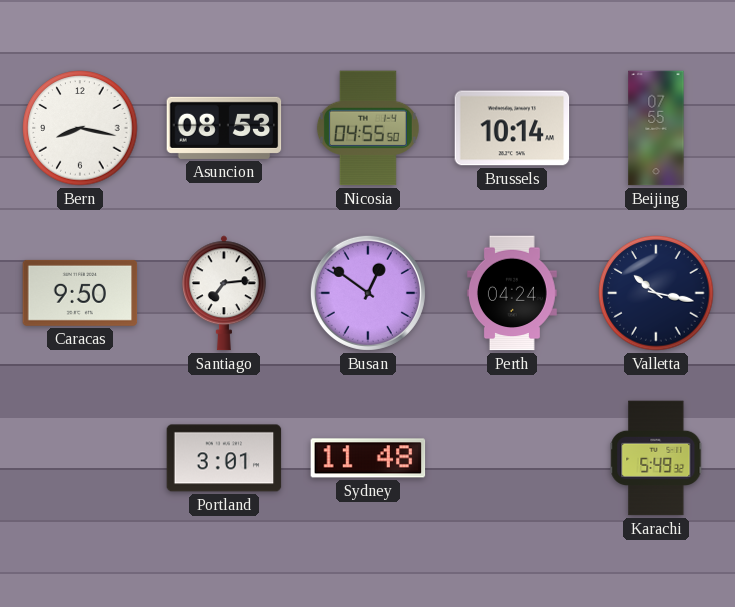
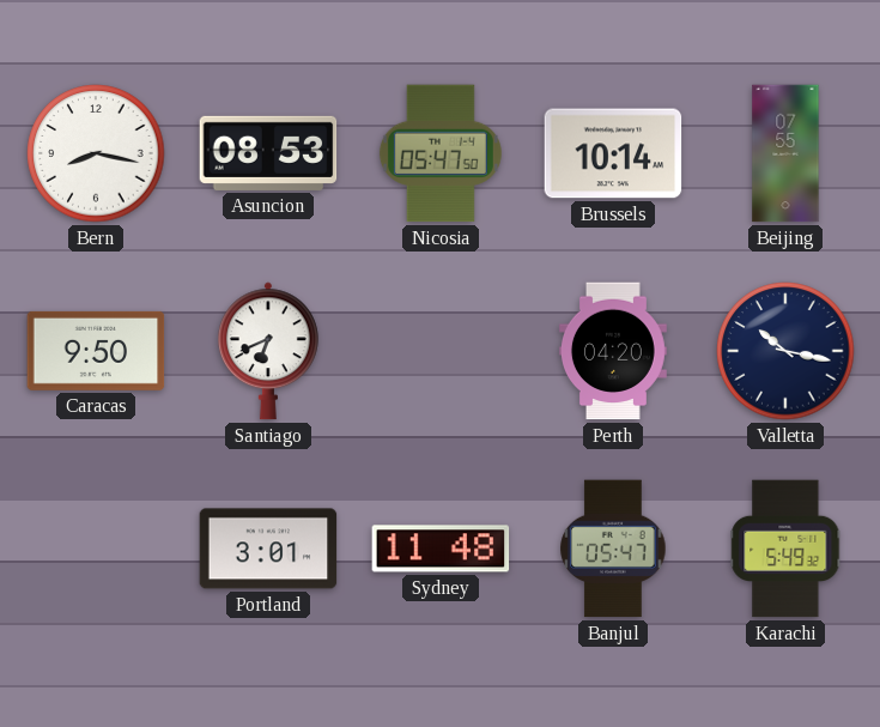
Nicosia: 04:55 -> 05:47
Santiago: 7:14 -> 6:41
Busan: 12:51 -> none
Perth: 04:24 -> 04:20
Banjul: none -> 05:47
